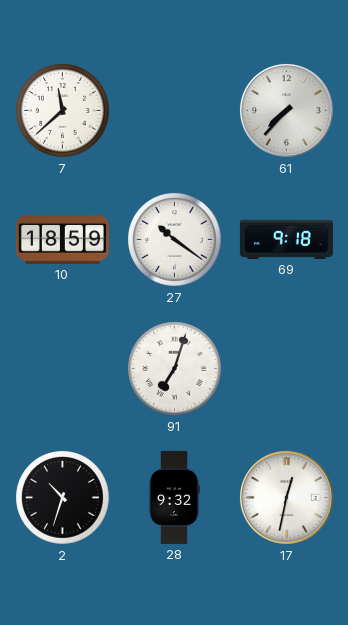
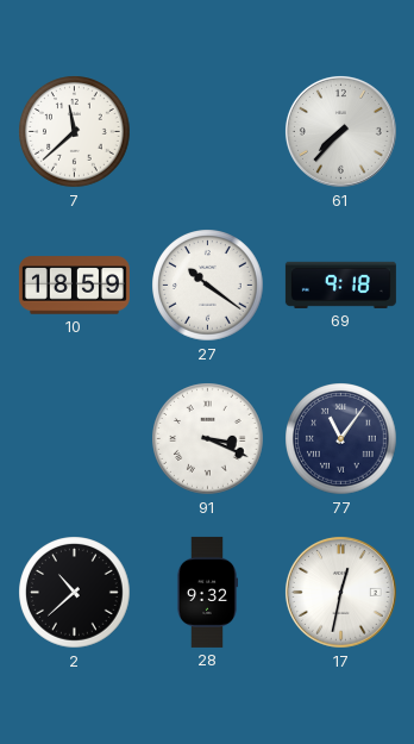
91: 7:03 -> 3:19
77: none -> 11:06
2: 10:33 -> 10:38
